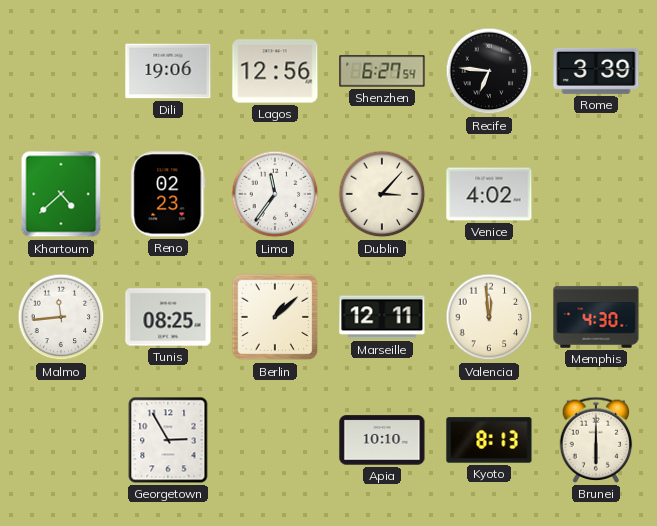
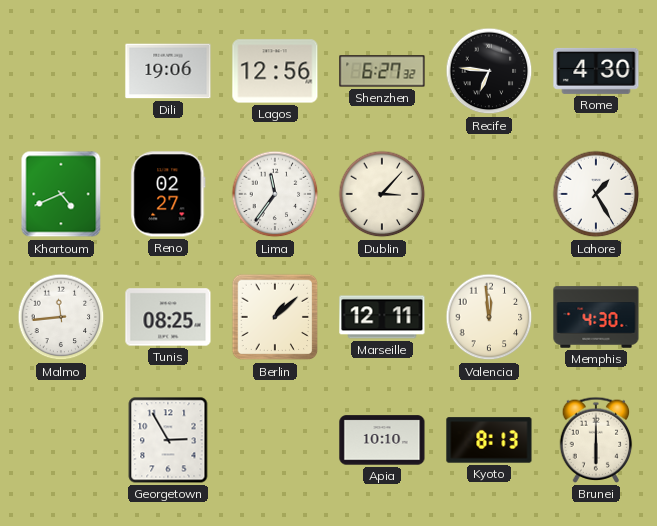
Shenzhen: 6:27:54 -> 6:27:32
Rome: 3:39 -> 4:30
Khartoum: 4:38 -> 4:41
Reno: 02:23 -> 02:27
Venice: 4:02 -> none
Lahore: none -> 1:25
